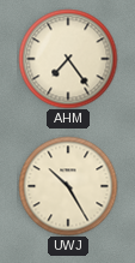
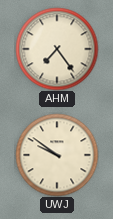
UWJ: 10:25 -> 9:51
